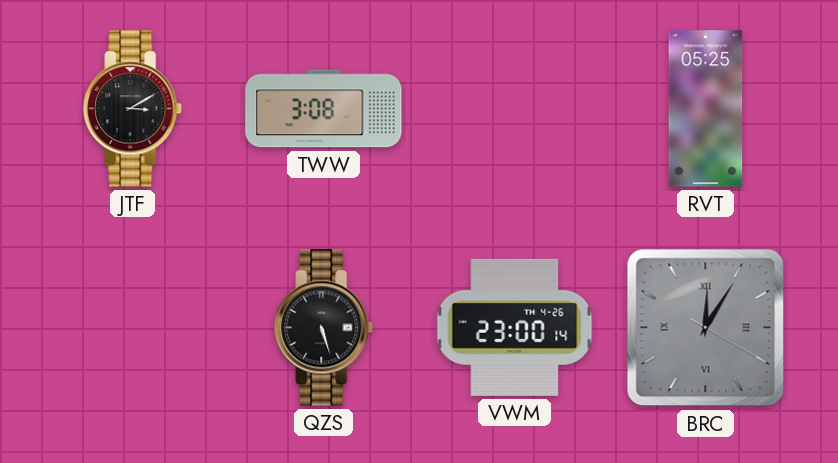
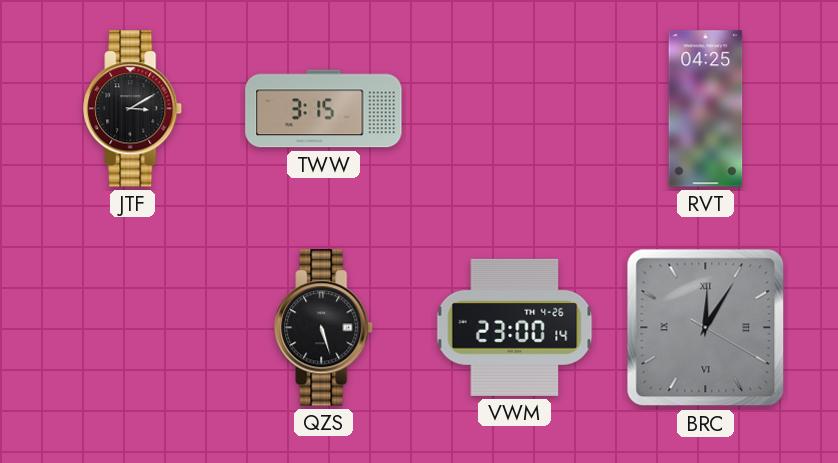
TWW: 3:08 -> 3:15
RVT: 05:25 -> 04:25
